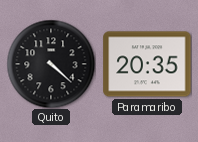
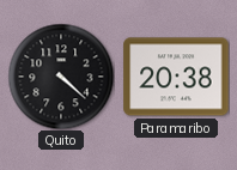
Paramaribo: 20:35 -> 20:38
